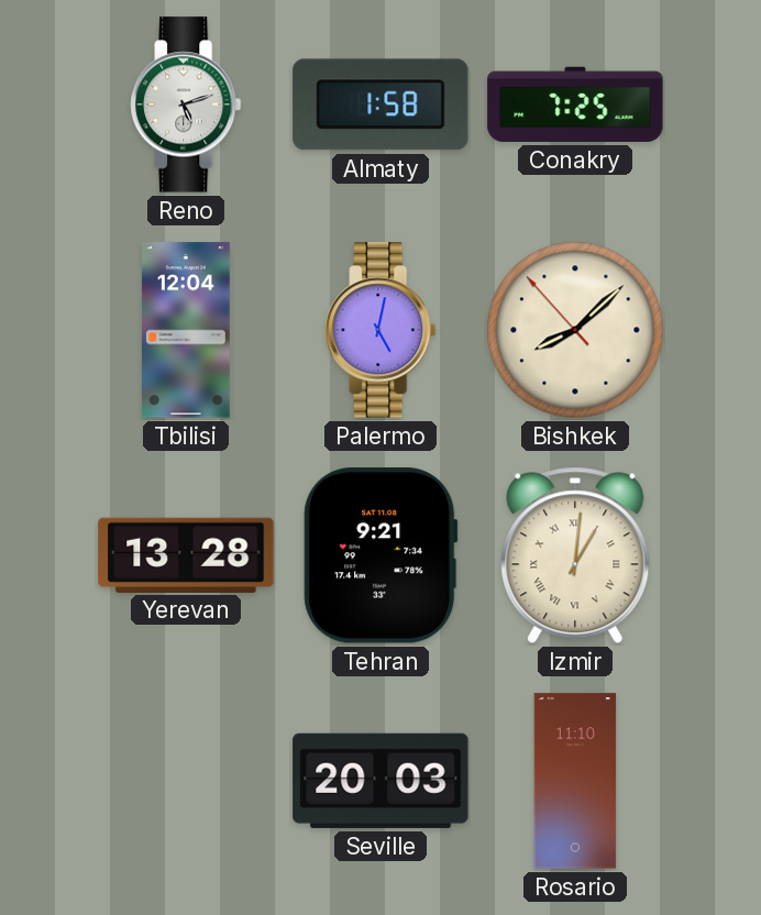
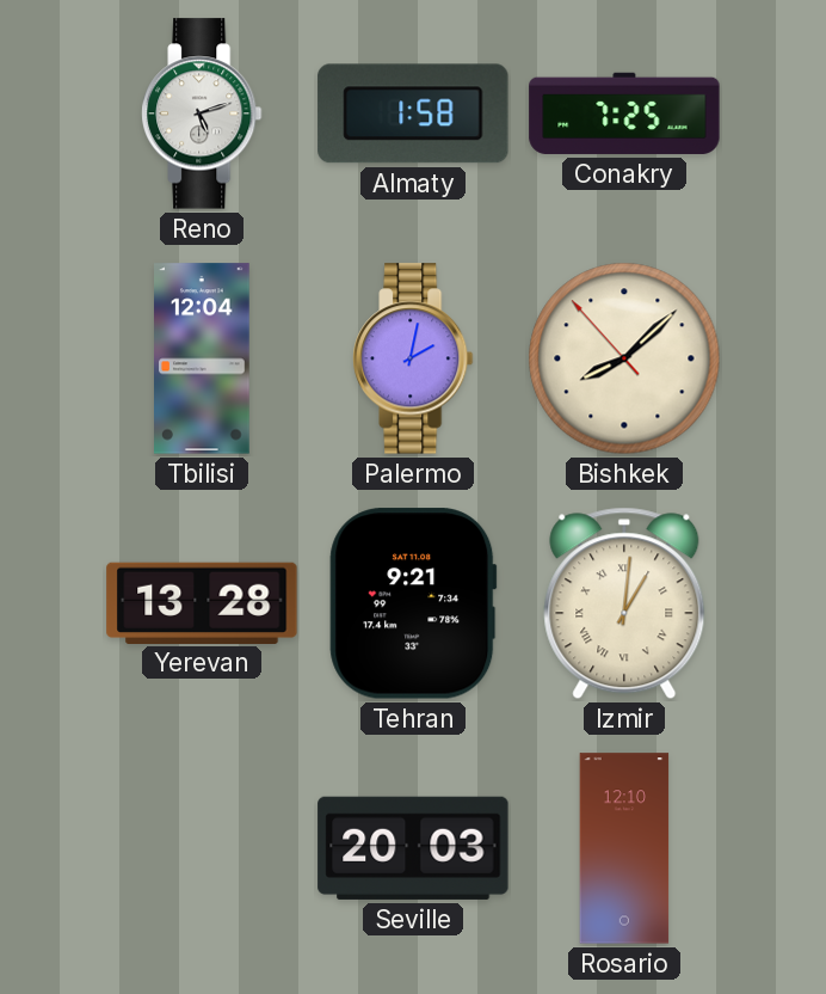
Palermo: 5:02 -> 2:02
Rosario: 11:10 -> 12:10
